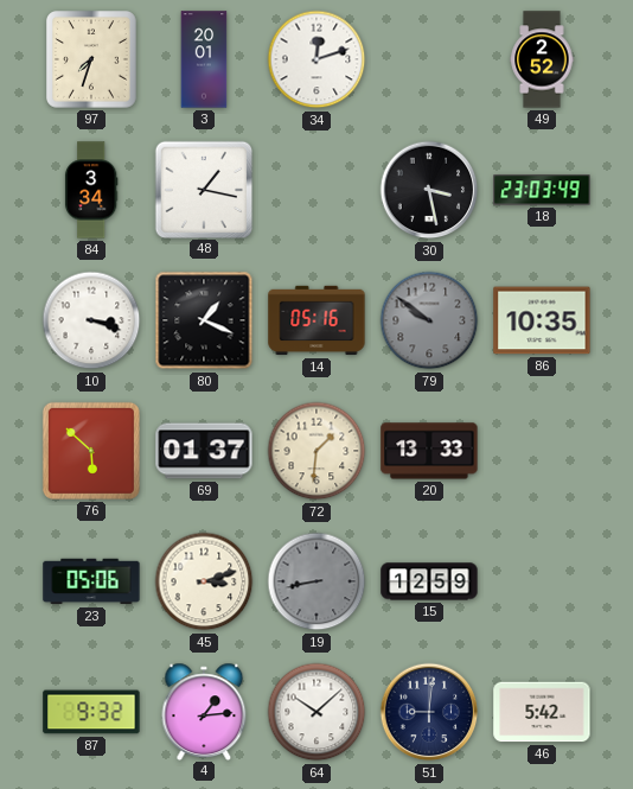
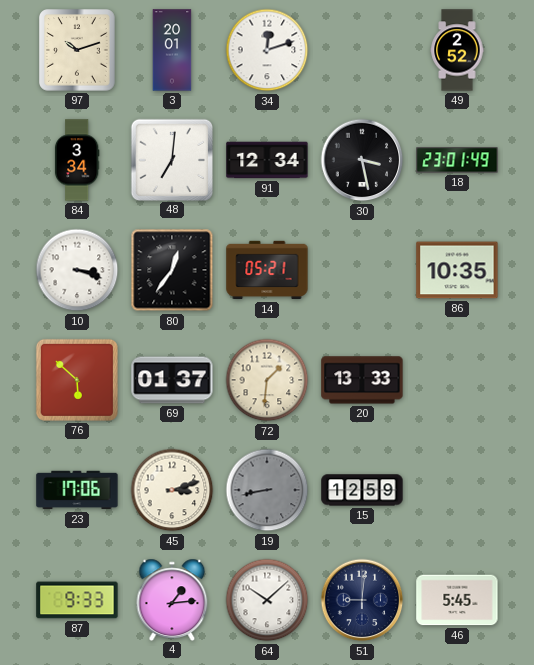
97: 7:33 -> 10:12
48: 1:17 -> 7:01
91: none -> 12:34
18: 23:03 -> 23:01
80: 1:19 -> 12:36
14: 05:16 -> 05:21
79: 9:51 -> none
23: 05:06 -> 17:06
87: 9:32 -> 9:33
46: 5:42 -> 5:45
